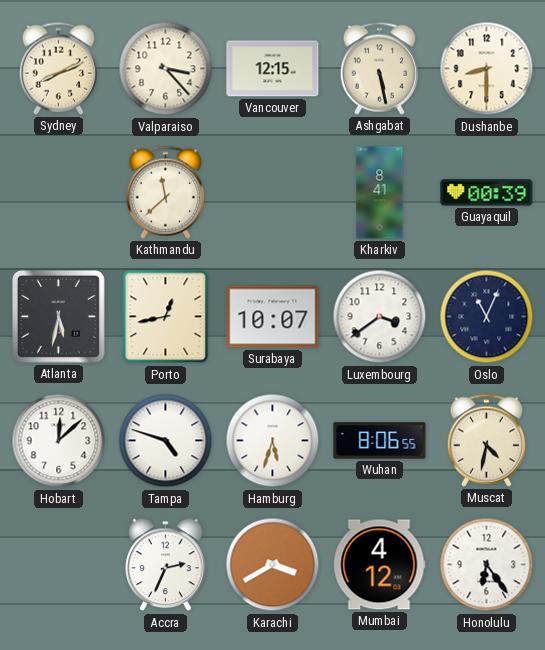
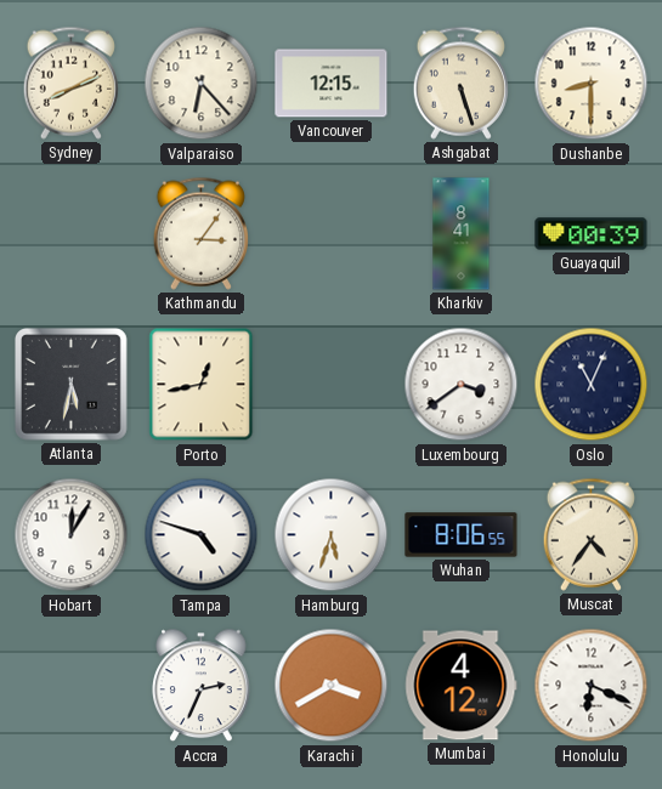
Valparaiso: 3:23 -> 6:23
Ashgabat: 5:28 -> 5:27
Kathmandu: 11:38 -> 3:06
Surabaya: 10:07 -> none
Hobart: 12:08 -> 12:05
Muscat: 4:32 -> 4:36
Honolulu: 6:24 -> 6:19
